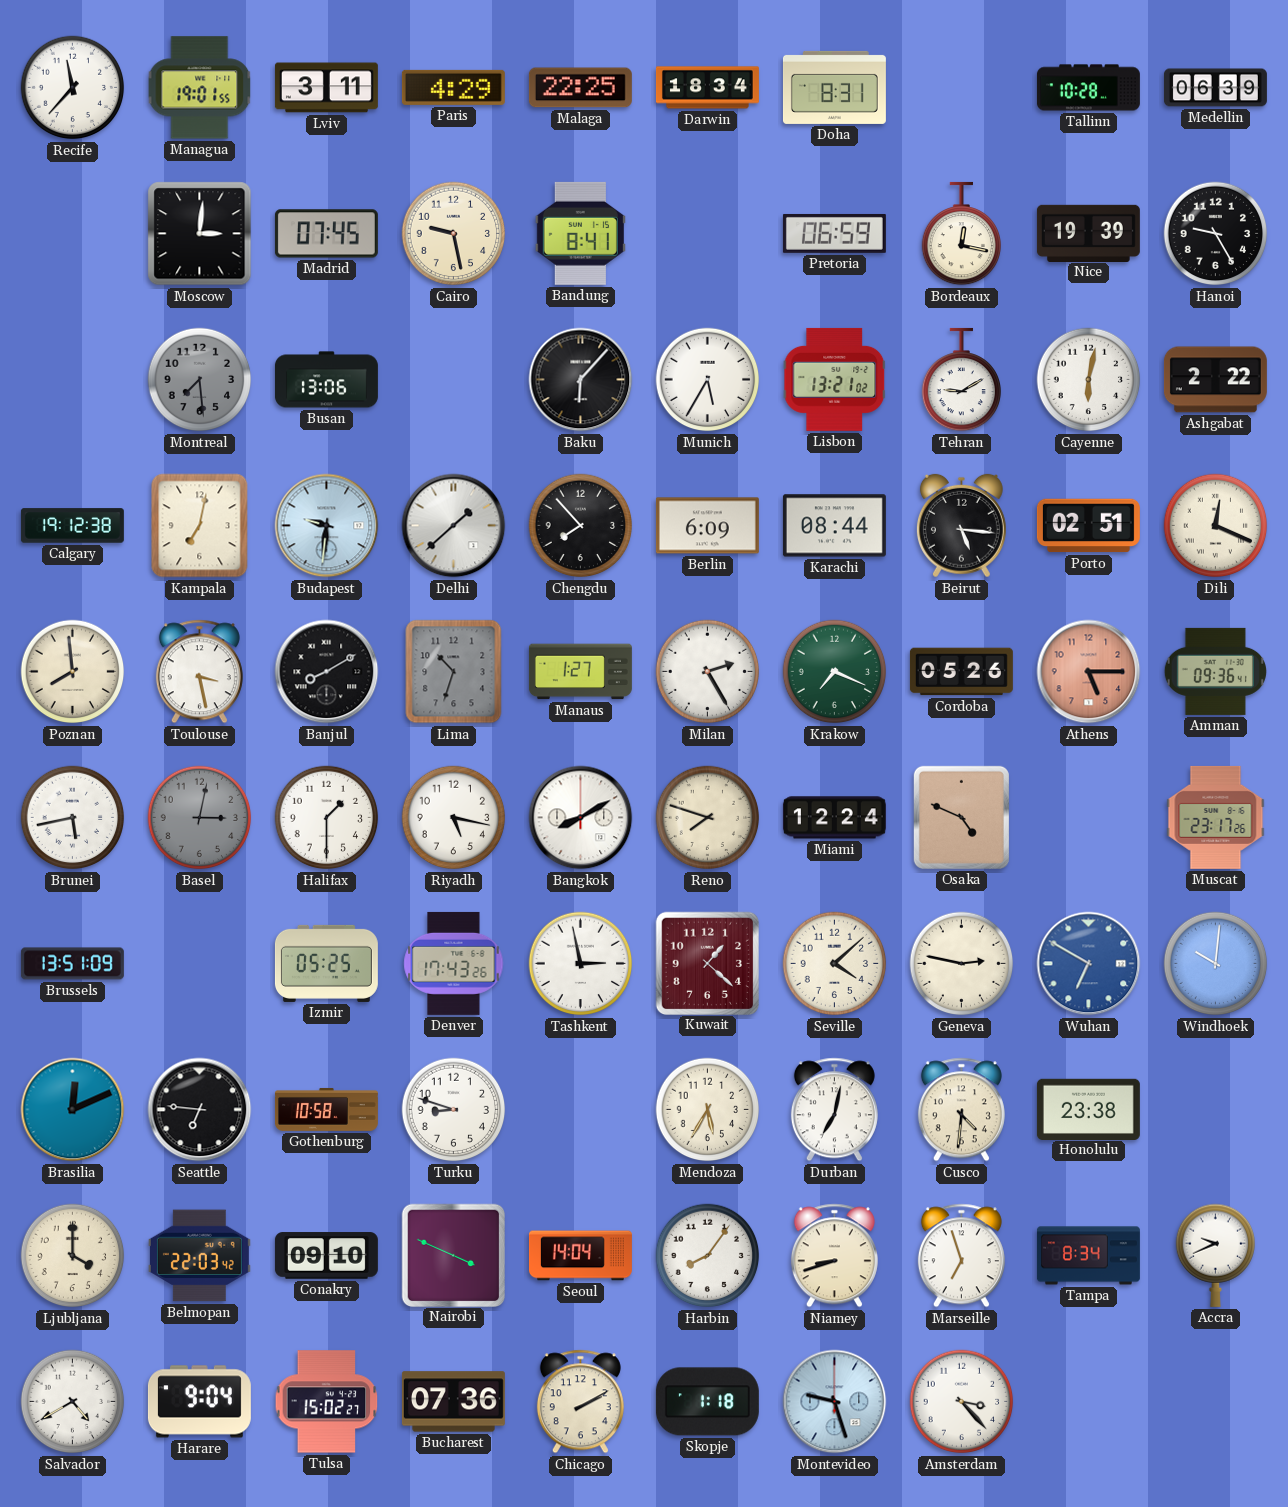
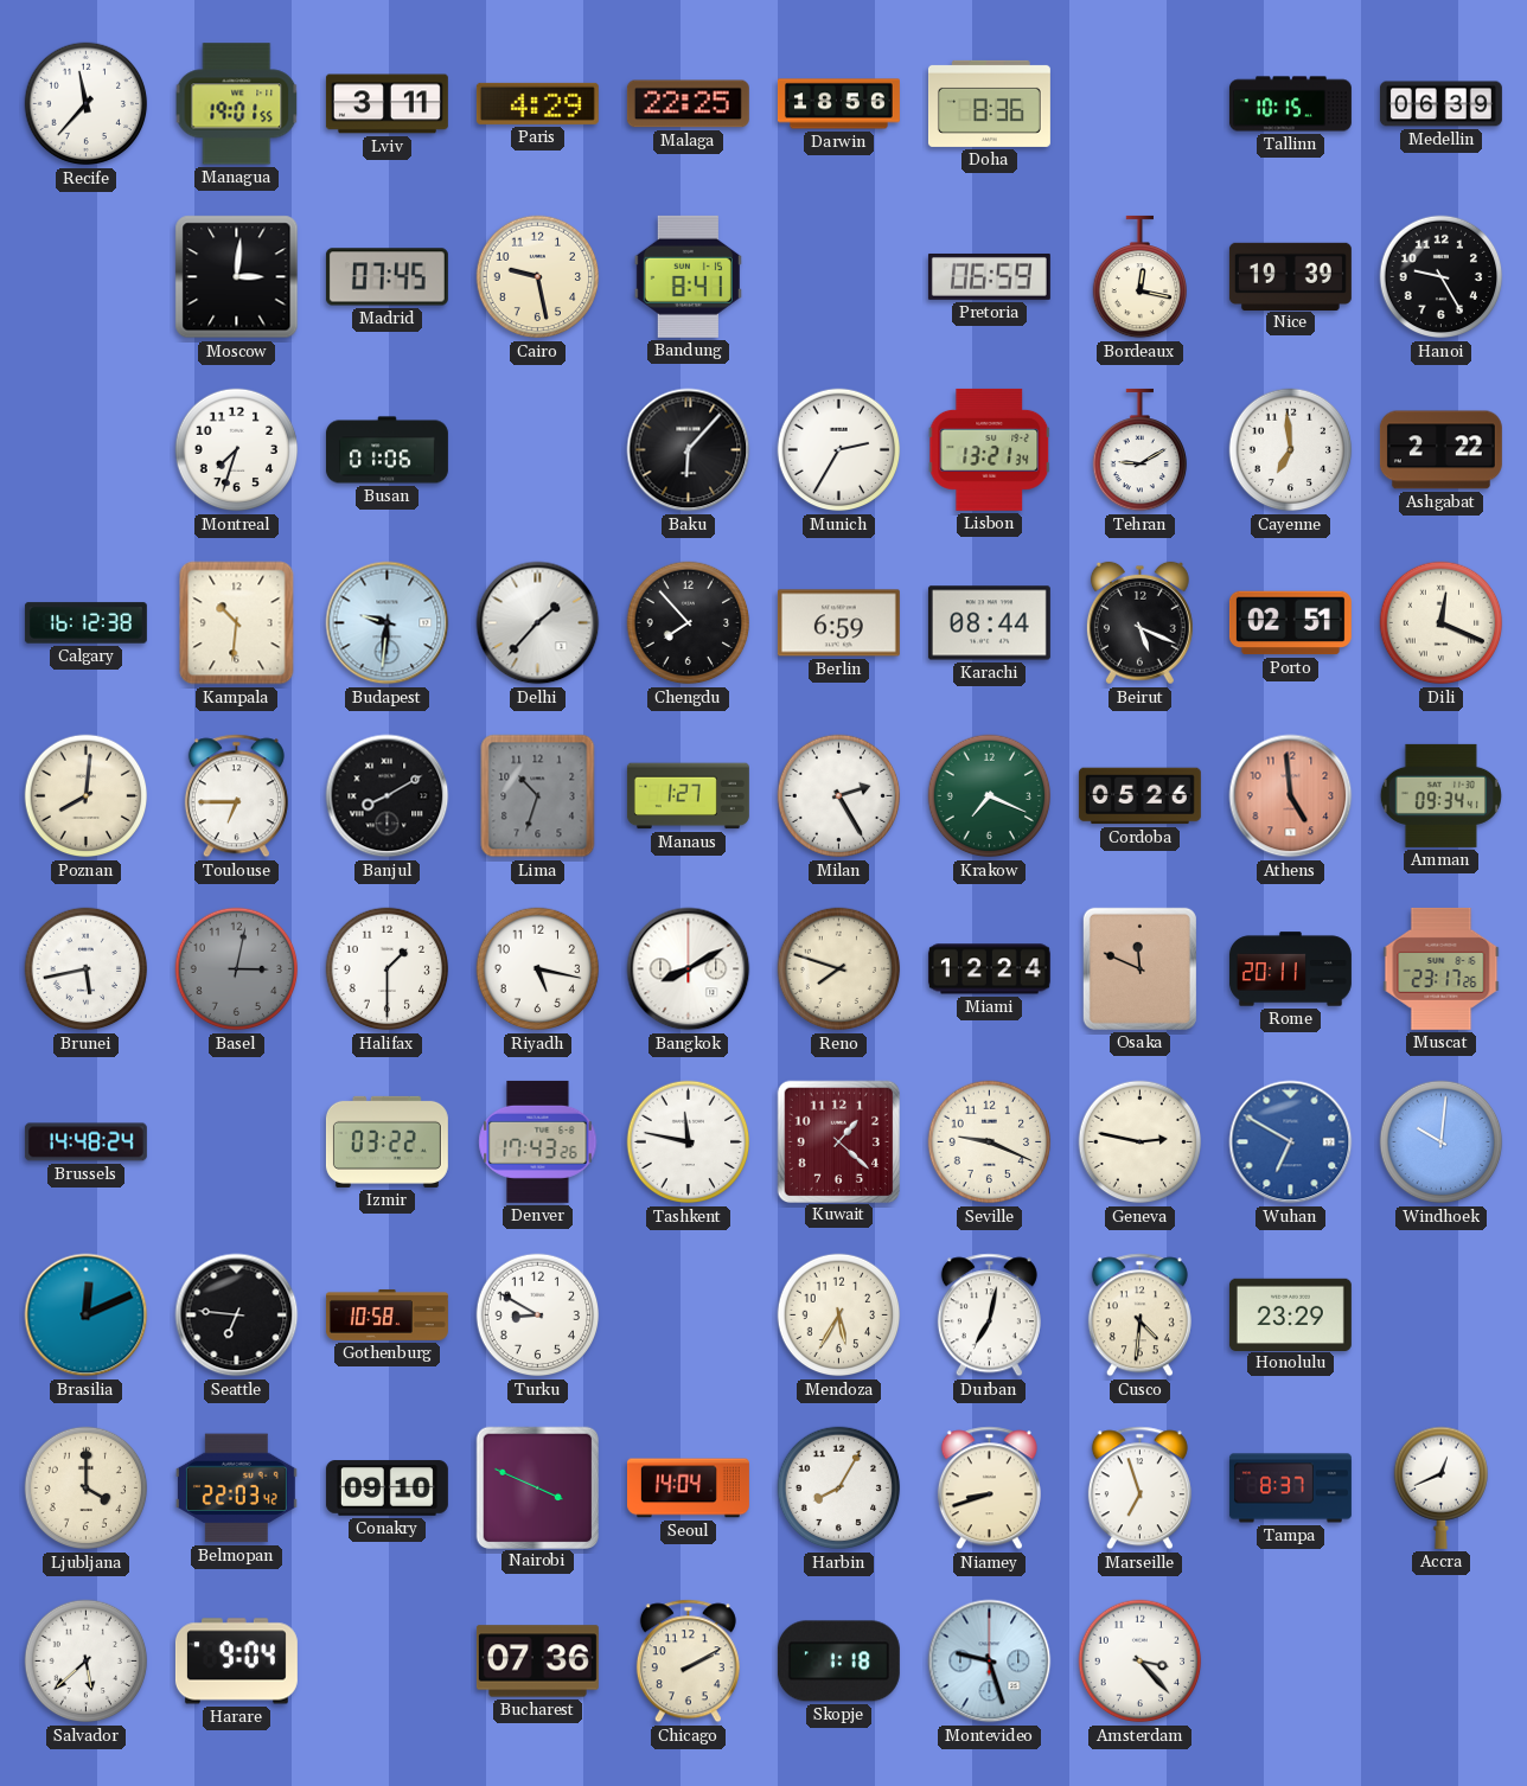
Darwin: 18:34 -> 18:56
Doha: 8:31 -> 8:36
Tallinn: 10:28 -> 10:15
Montreal: 7:29 -> 7:33
Montreal dial: grey -> white
Busan: 13:06 -> 01:06
Munich: 5:35 -> 2:35
Lisbon: 13:21:02 -> 13:21:34
Cayenne: 6:02 -> 6:59
Calgary: 19:12 -> 16:12
Kampala: 7:02 -> 10:31
Delhi: 1:38 -> 1:37
Berlin: 6:09 -> 6:59
Beirut: 5:16 -> 5:19
Poznan: 7:59 -> 8:01
Toulouse: 3:28 -> 6:45
Athens: 5:15 -> 4:59
Amman: 09:36 -> 09:34
Osaka: 4:49 -> 11:49
Rome: none -> 20:11
Brussels: 13:51 -> 14:48
Izmir: 05:25 -> 03:22
Tashkent: 2:58 -> 11:47
Seville: 4:08 -> 9:19
Turku: 8:48 -> 8:50
Honolulu: 23:38 -> 23:29
Harbin: 8:06 -> 8:05
Tampa: 8:34 -> 8:37
Accra: 9:41 -> 12:41
Salvador: 4:40 -> 5:38
Tulsa: 15:02 -> none
